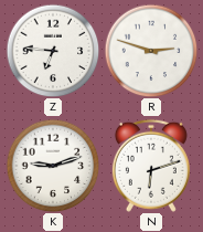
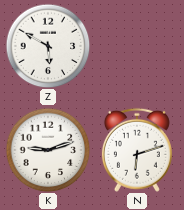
Z: 6:46 -> 5:50
R: 2:48 -> none
